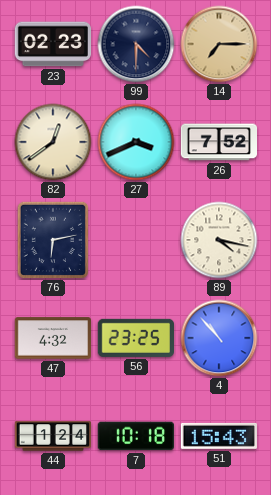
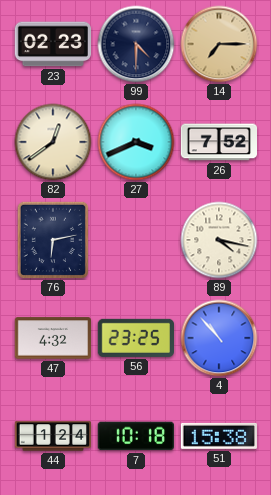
51: 15:43 -> 15:38
